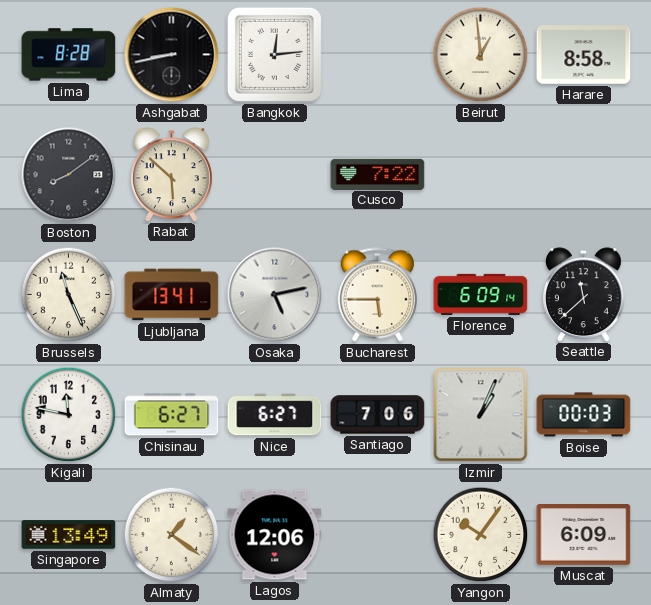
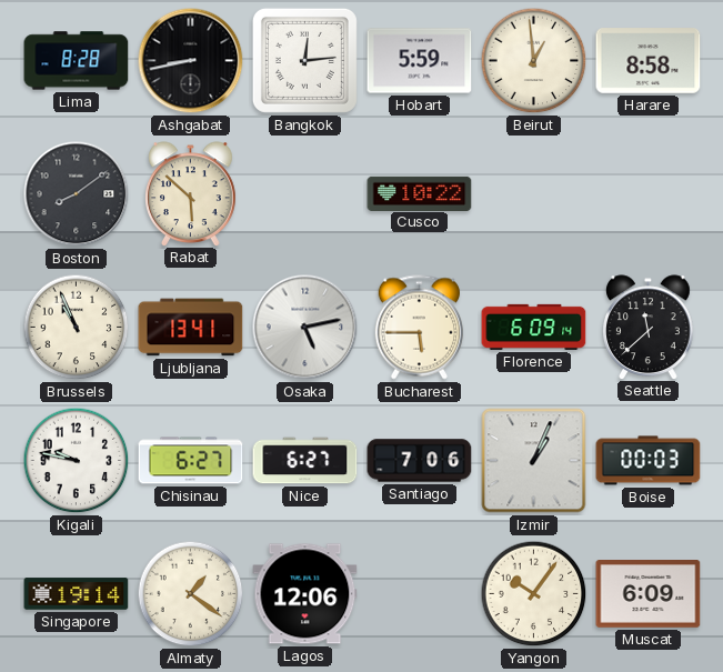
Hobart: none -> 5:59
Cusco: 7:22 -> 10:22
Brussels: 11:26 -> 10:56
Kigali: 11:47 -> 9:47
Singapore: 13:49 -> 19:14
